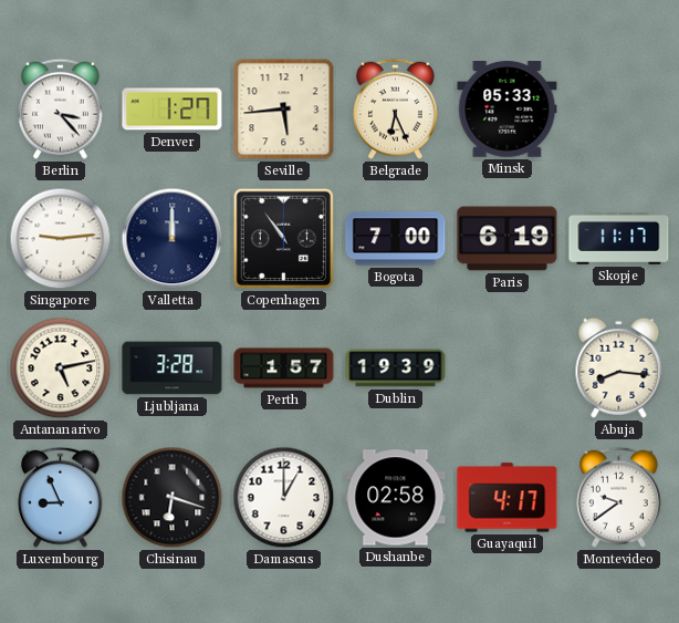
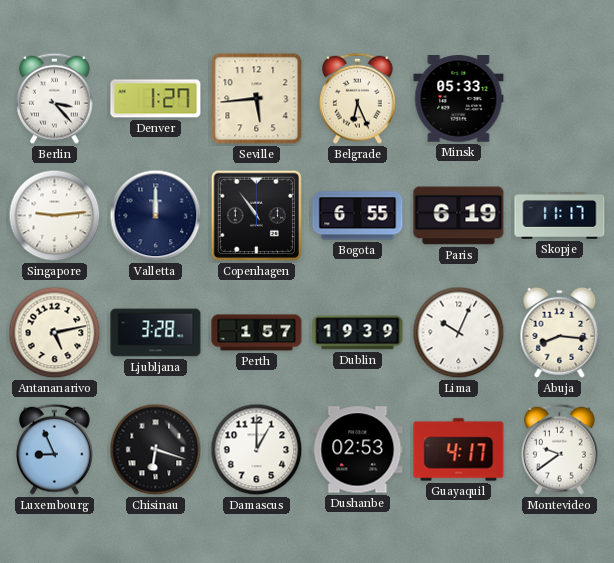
Bogota: 7:00 -> 6:55
Lima: none -> 10:04
Dushanbe: 02:58 -> 02:53
